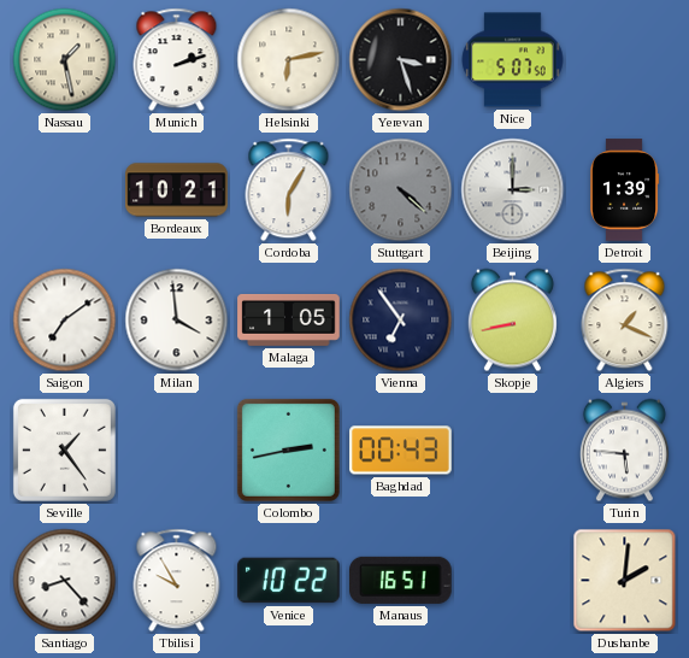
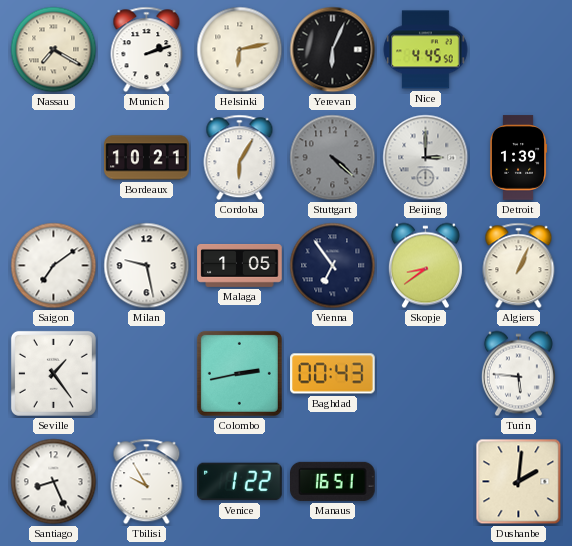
Nassau: 1:28 -> 7:20
Yerevan: 3:27 -> 6:04
Nice: 5:07 -> 4:45
Milan: 3:59 -> 9:28
Skopje: 8:43 -> 8:39
Algiers: 1:19 -> 1:04
Santiago: 8:23 -> 8:26
Venice: 10:22 -> 1:22
